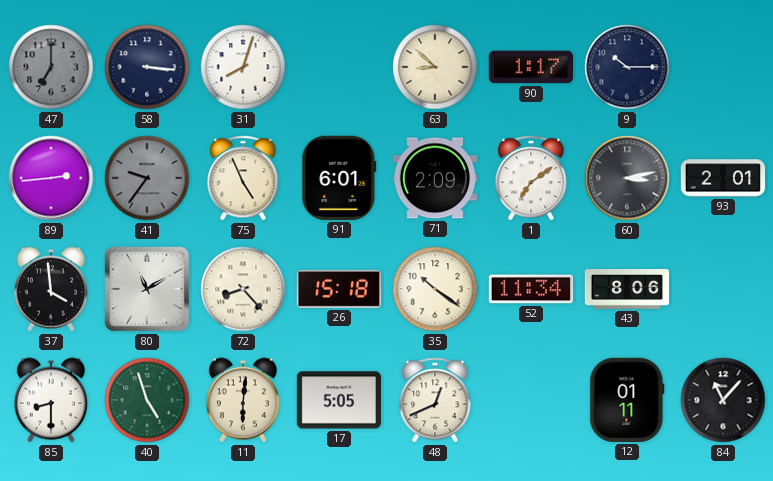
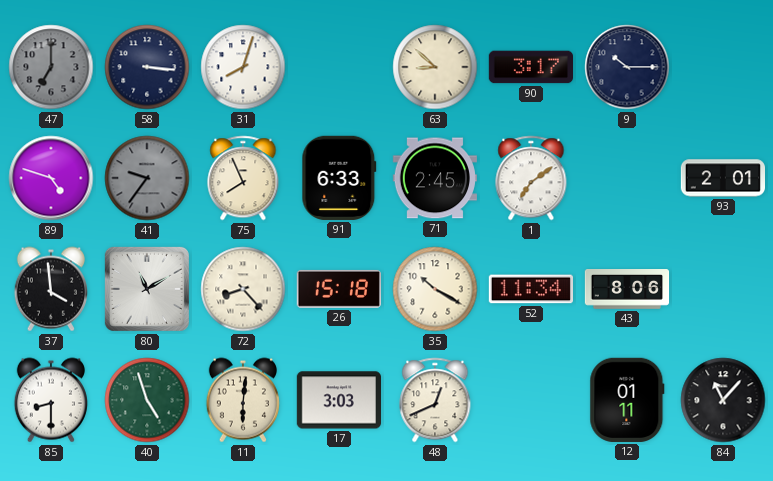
90: 1:17 -> 3:17
89: 2:44 -> 4:48
75: 4:56 -> 7:56
91: 6:01 -> 6:33
71: 2:09 -> 2:45
60: 3:13 -> none
35: 10:21 -> 10:20
17: 5:05 -> 3:03
